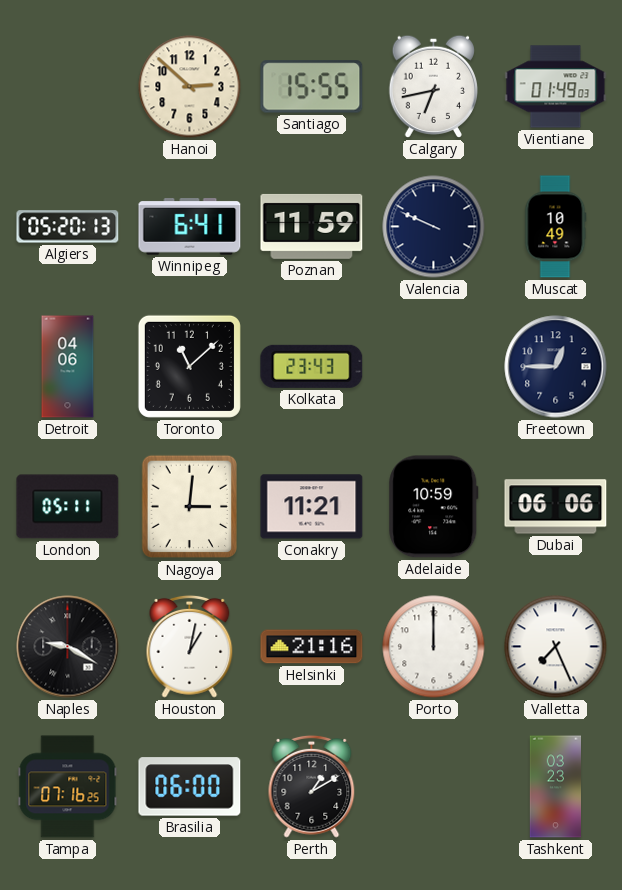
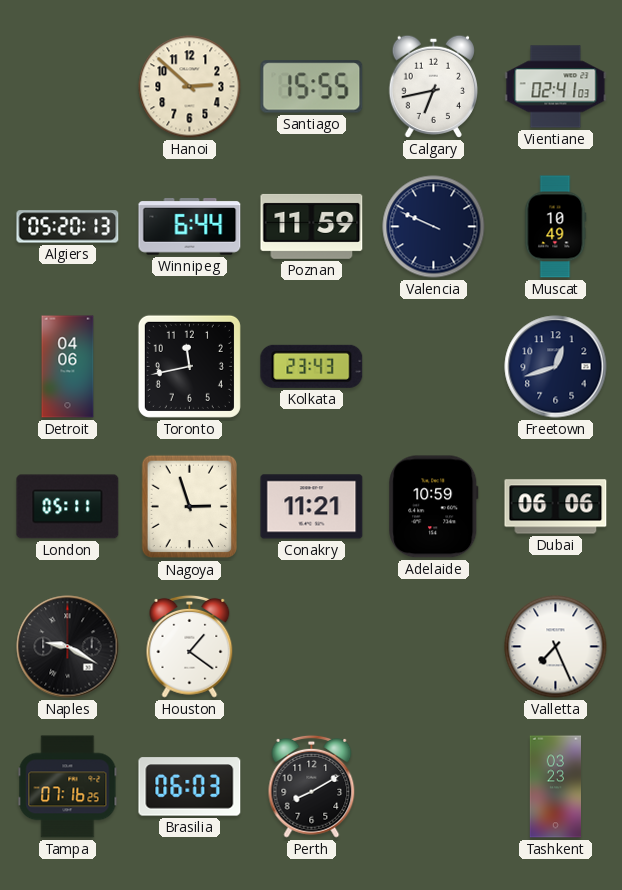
Vientiane: 01:49 -> 02:41
Winnipeg: 6:41 -> 6:44
Toronto: 11:08 -> 11:43
Freetown: 12:45 -> 12:42
Nagoya: 3:01 -> 2:57
Houston: 1:02 -> 1:21
Helsinki: 21:16 -> none
Porto: 12:00 -> none
Brasilia: 06:00 -> 06:03
Perth: 1:10 -> 8:10
